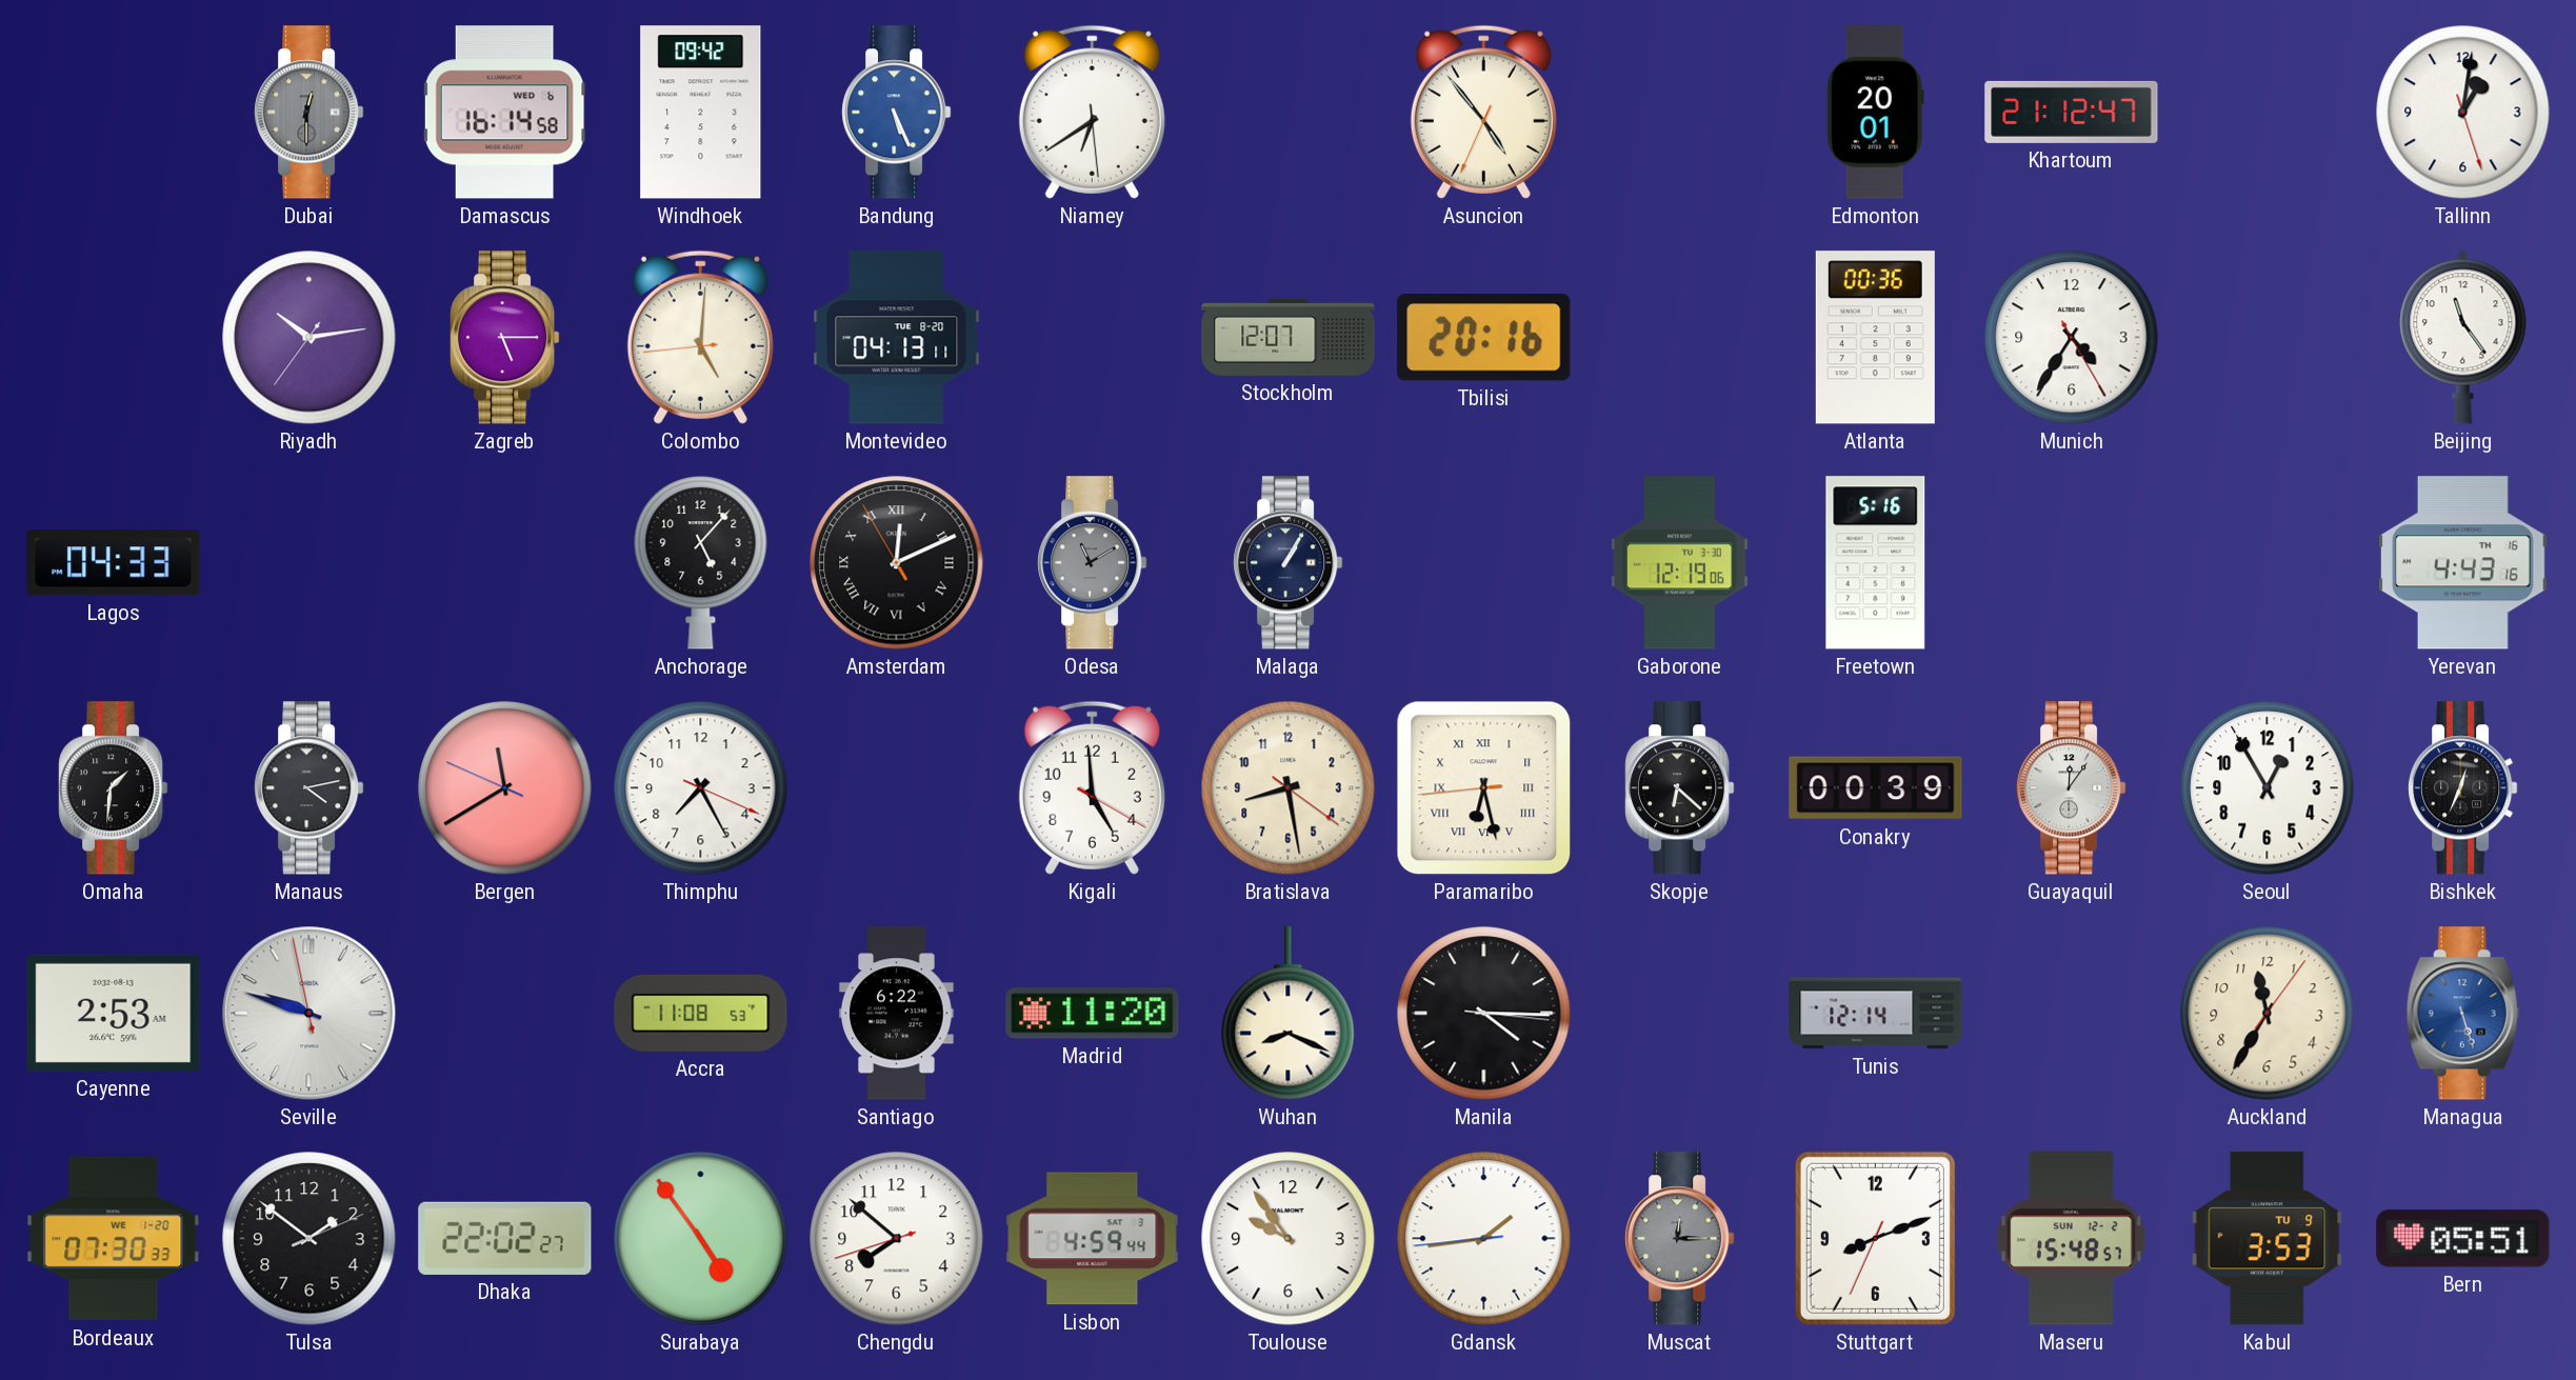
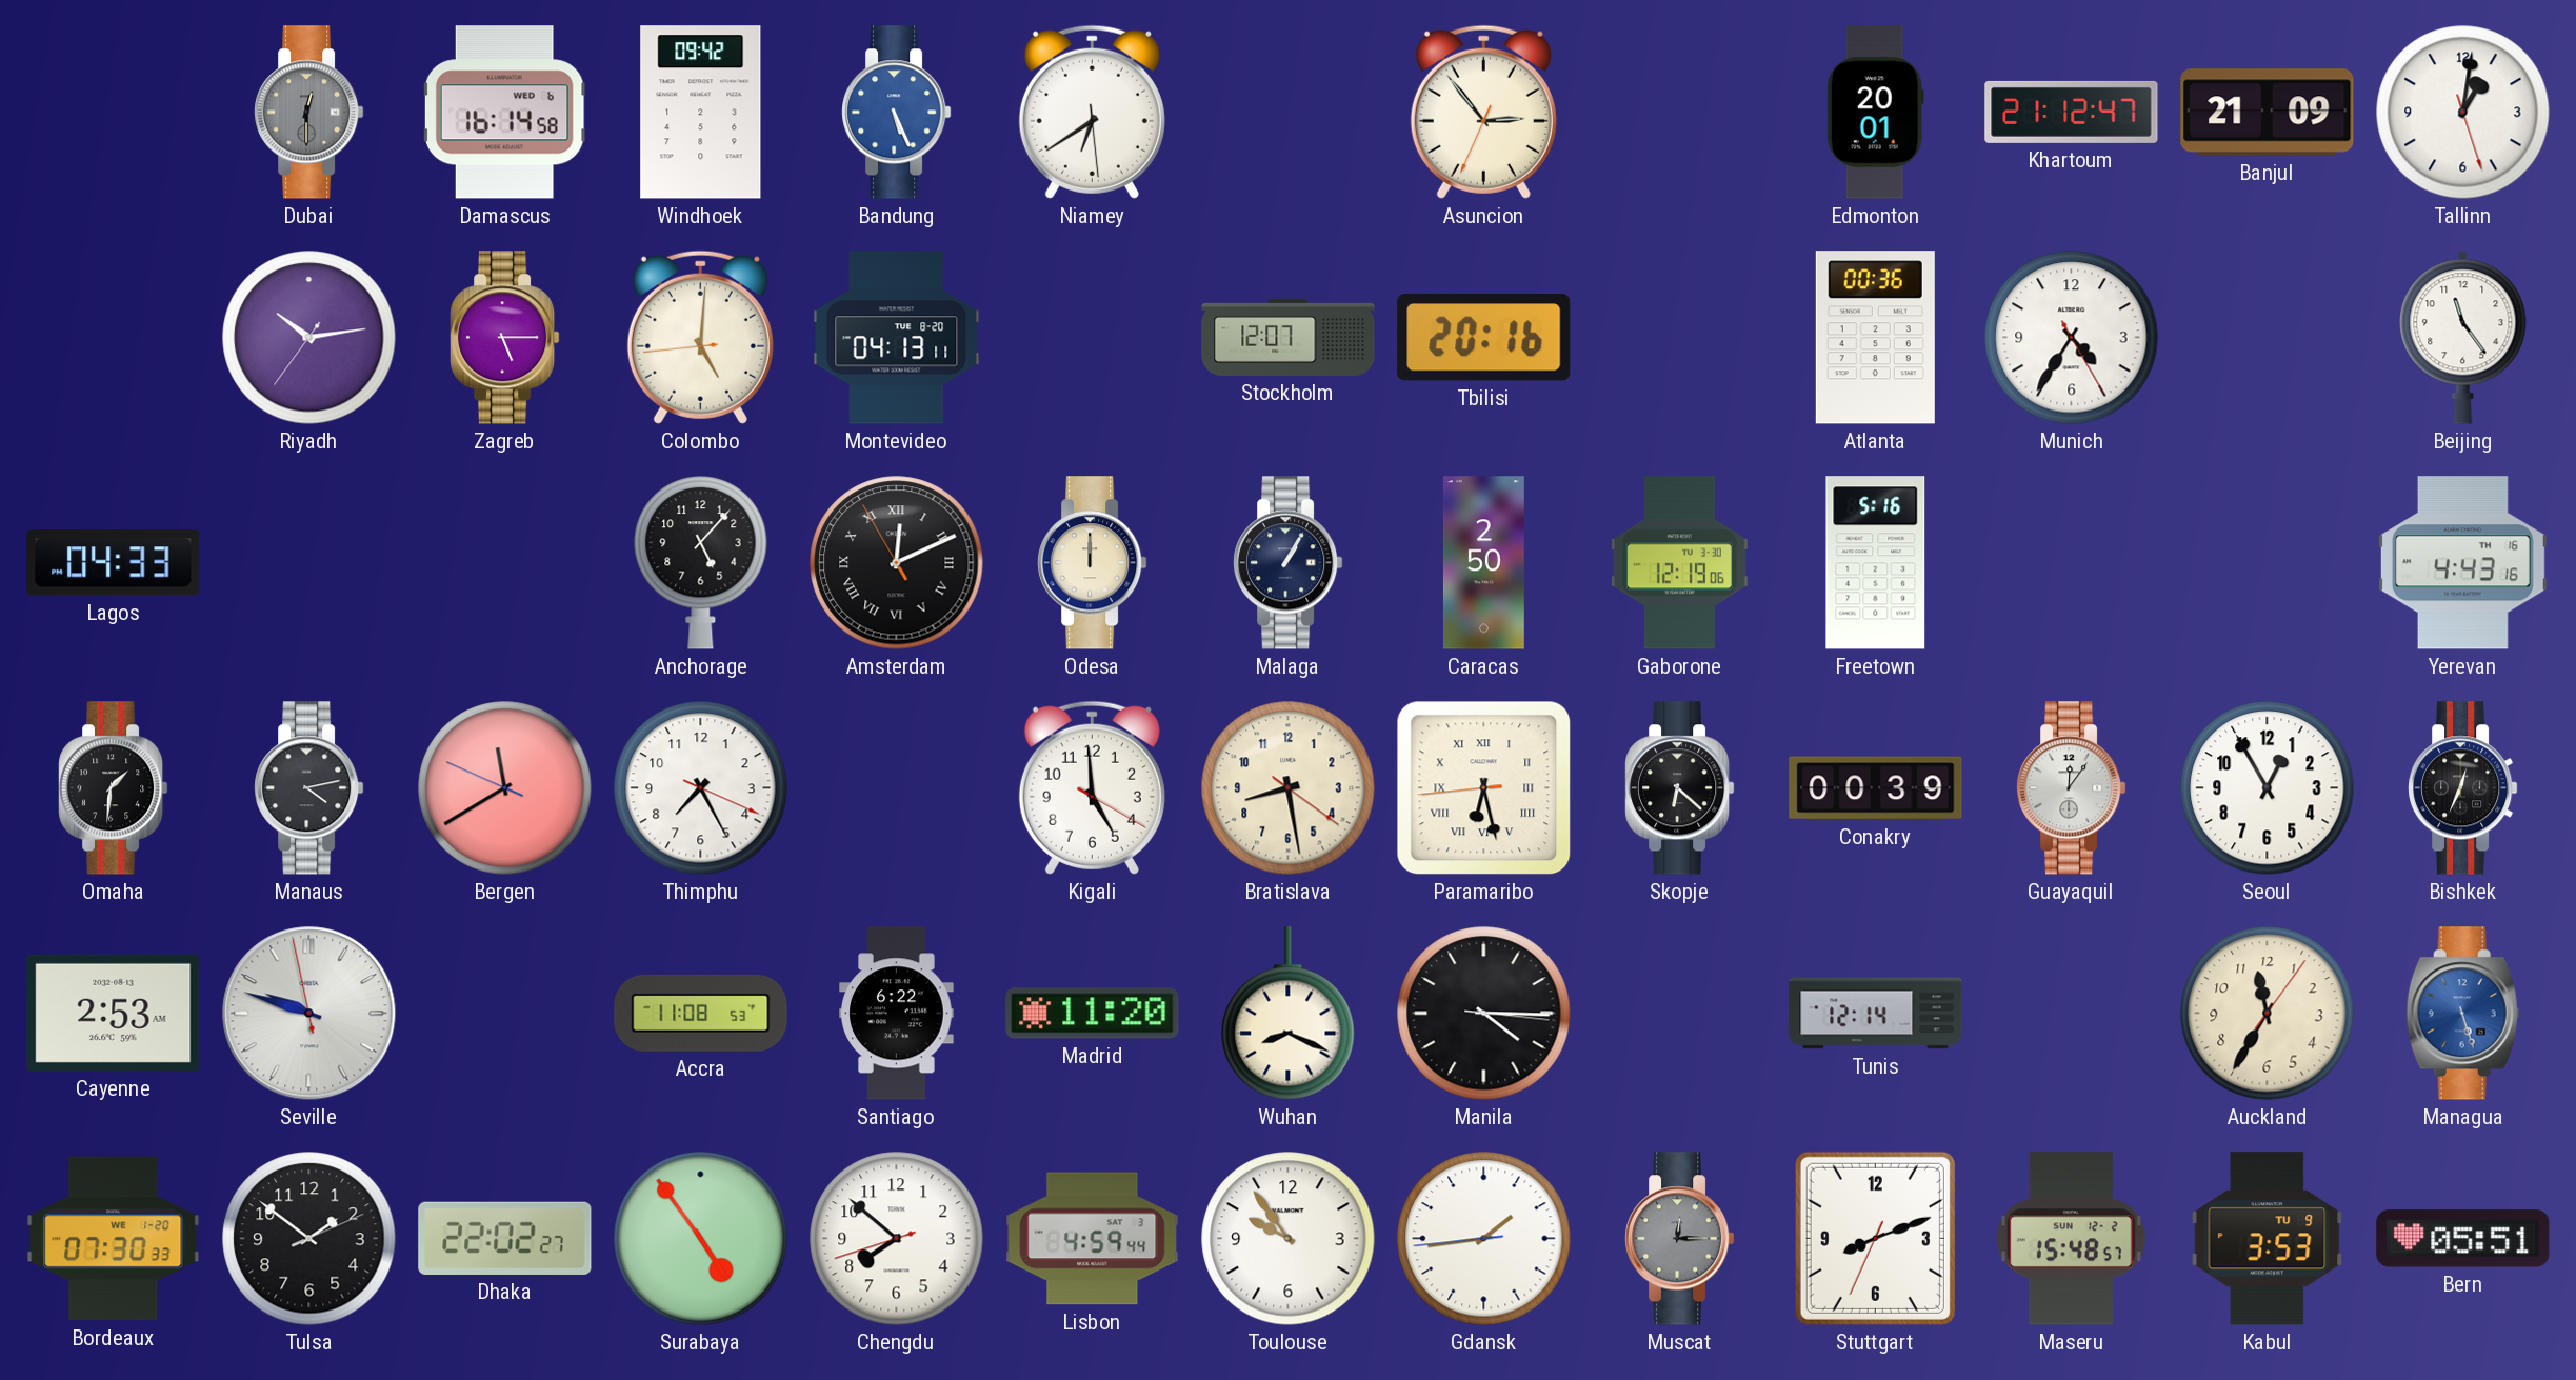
Asuncion: 4:53 -> 2:53
Banjul: none -> 21:09
Odesa: 11:10 -> 12:00
Odesa dial: grey -> cream
Caracas: none -> 2:50
